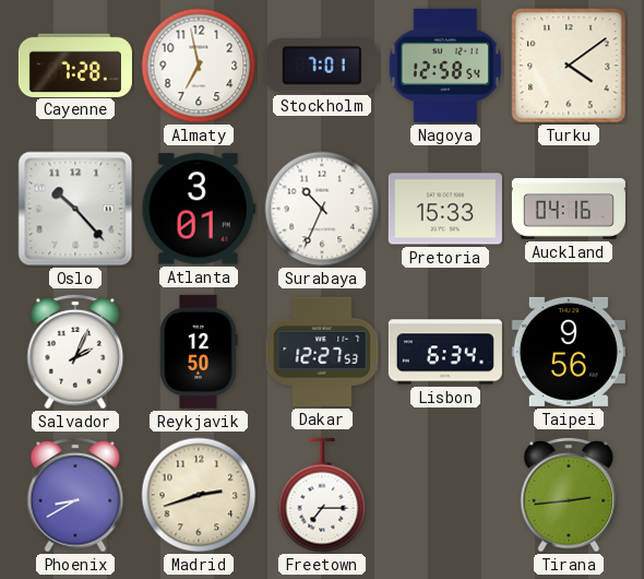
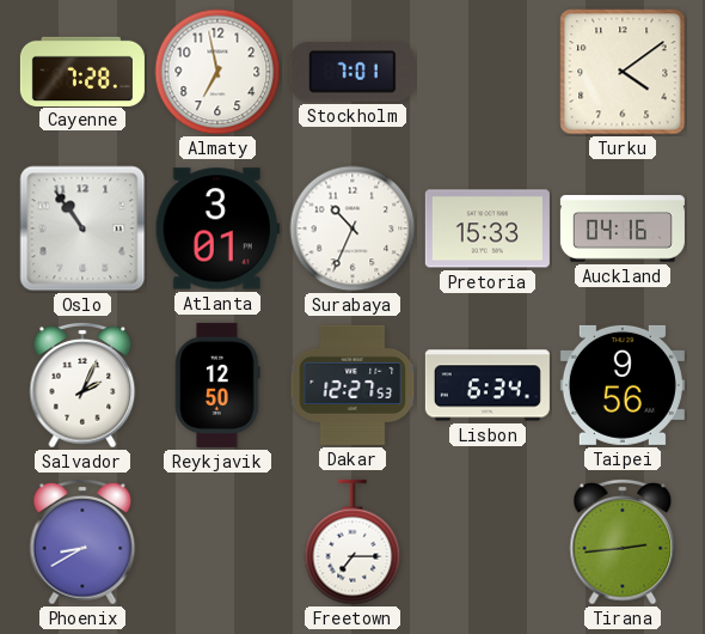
Nagoya: 12:58 -> none
Oslo: 10:23 -> 10:54
Madrid: 2:42 -> none
